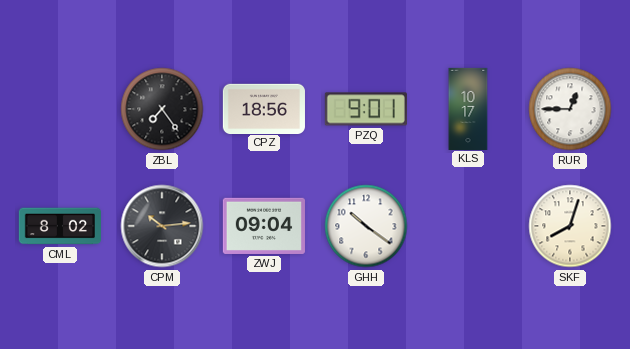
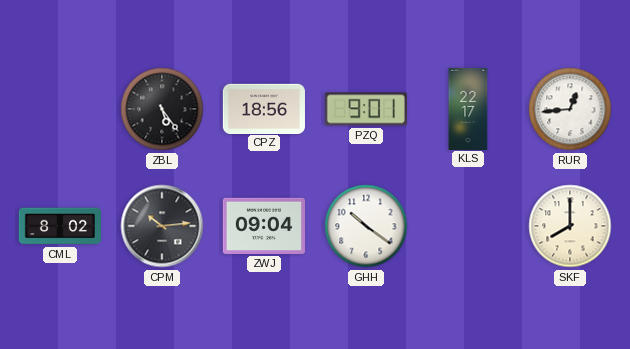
ZBL: 7:24 -> 5:24
KLS: 10:17 -> 22:17
RUR: 12:45 -> 12:44
SKF: 8:03 -> 8:00
